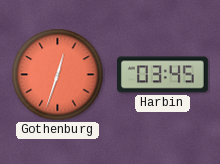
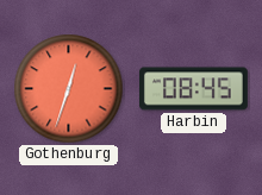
Harbin: 03:45 -> 08:45
